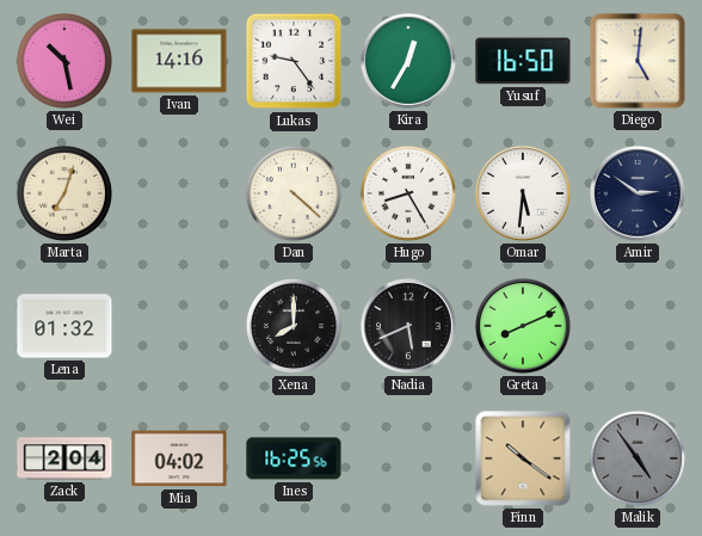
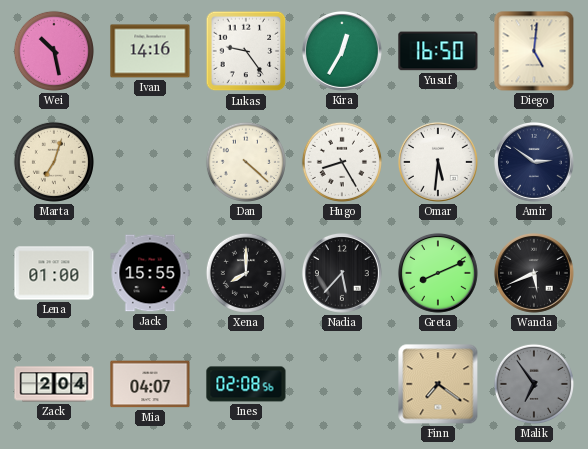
Lena: 01:32 -> 01:00
Jack: none -> 15:55
Nadia: 5:41 -> 5:37
Wanda: none -> 5:41
Mia: 04:02 -> 04:07
Ines: 16:25 -> 02:08
Finn: 10:21 -> 7:21
Malik: 4:54 -> 6:54
